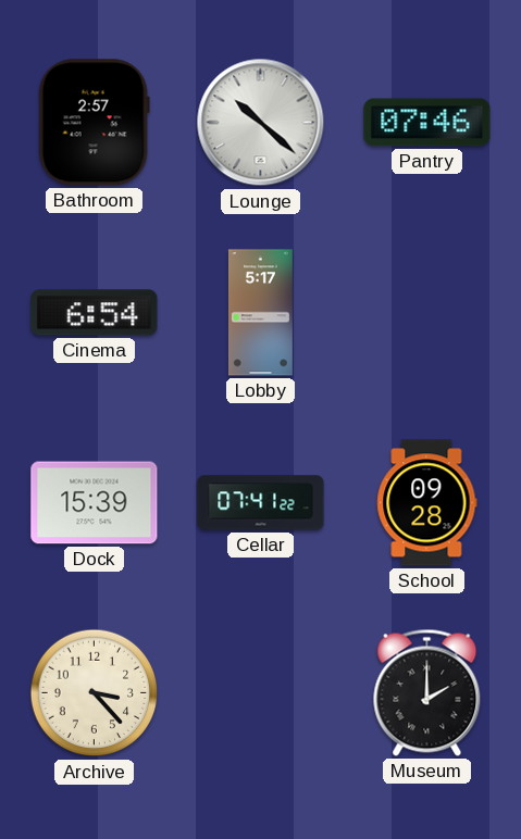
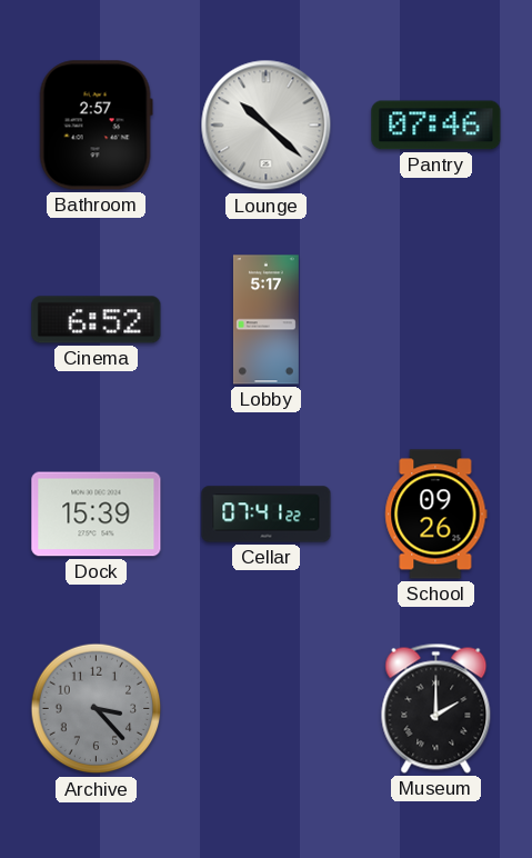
Cinema: 6:54 -> 6:52
School: 09:28 -> 09:26
Archive dial: cream -> grey
